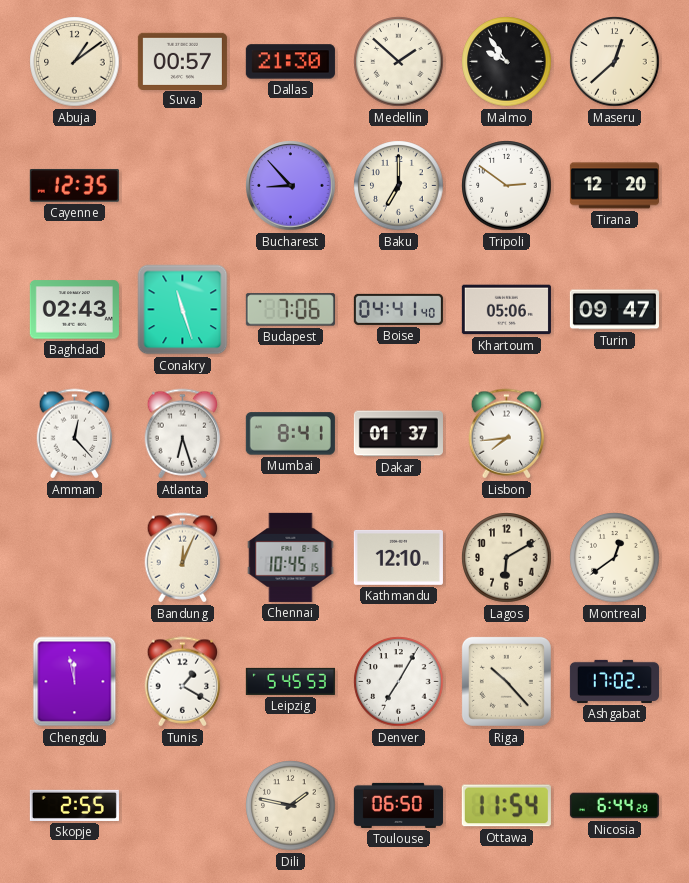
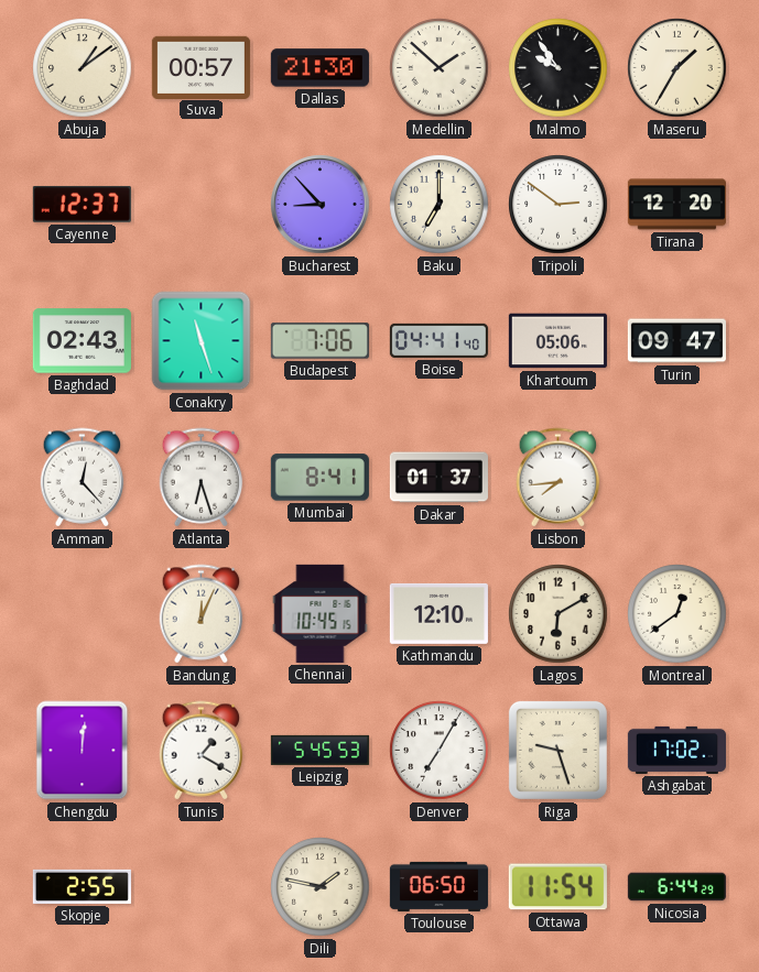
Maseru: 12:38 -> 1:35
Cayenne: 12:35 -> 12:37
Chengdu: 11:58 -> 12:01
Riga: 10:23 -> 9:27
